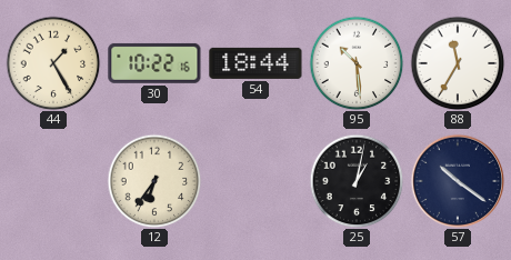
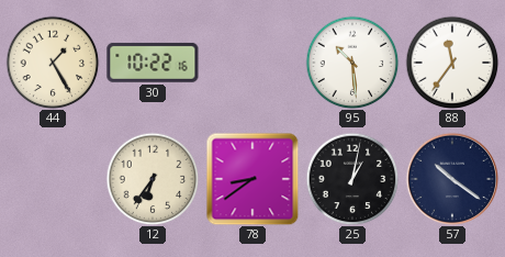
54: 18:44 -> none
88: 11:35 -> 11:36
78: none -> 8:39
